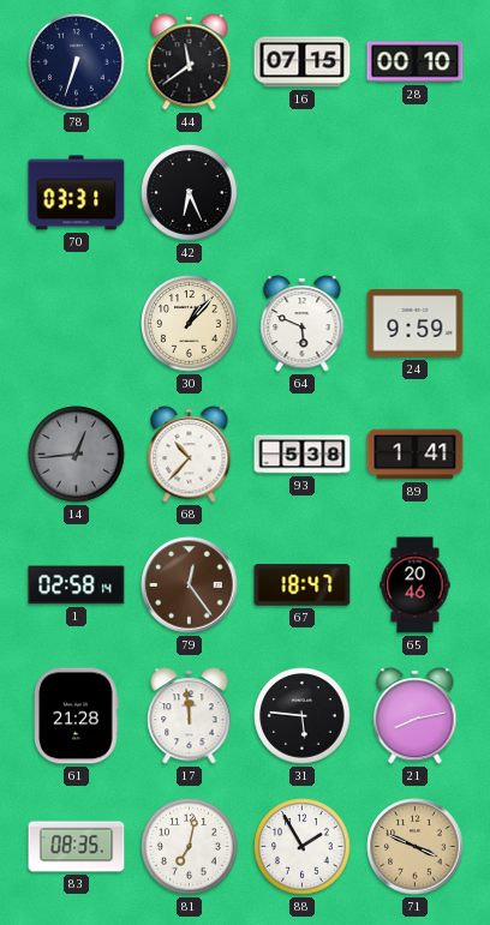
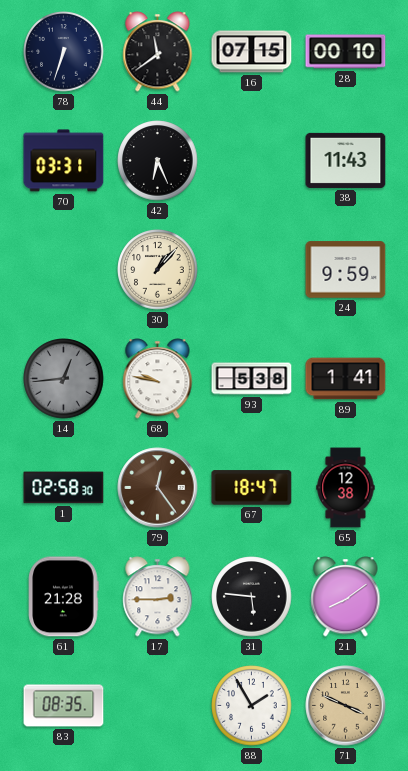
38: none -> 11:43
64: 5:49 -> none
68: 10:37 -> 9:47
1: 02:58:14 -> 02:58:30
65: 20:46 -> 12:38
17: 11:59 -> 2:45
21: 8:13 -> 8:09
81: 7:02 -> none
